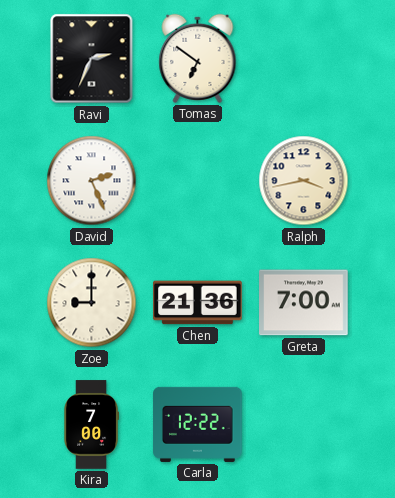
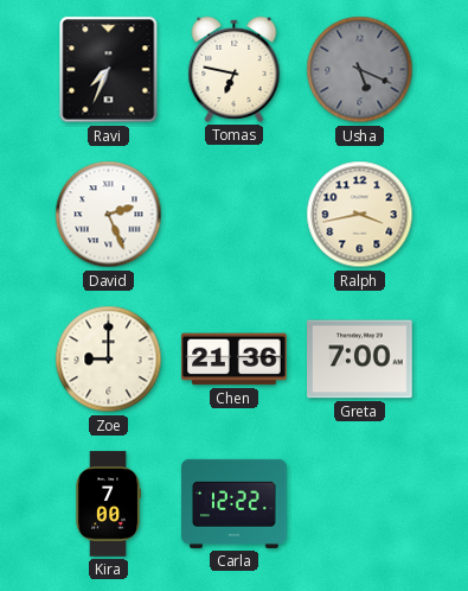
Ravi: 2:34 -> 7:34
Tomas: 6:51 -> 6:47
Usha: none -> 5:19
